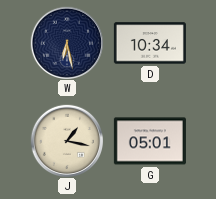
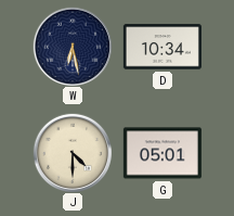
J: 1:17 -> 4:30
